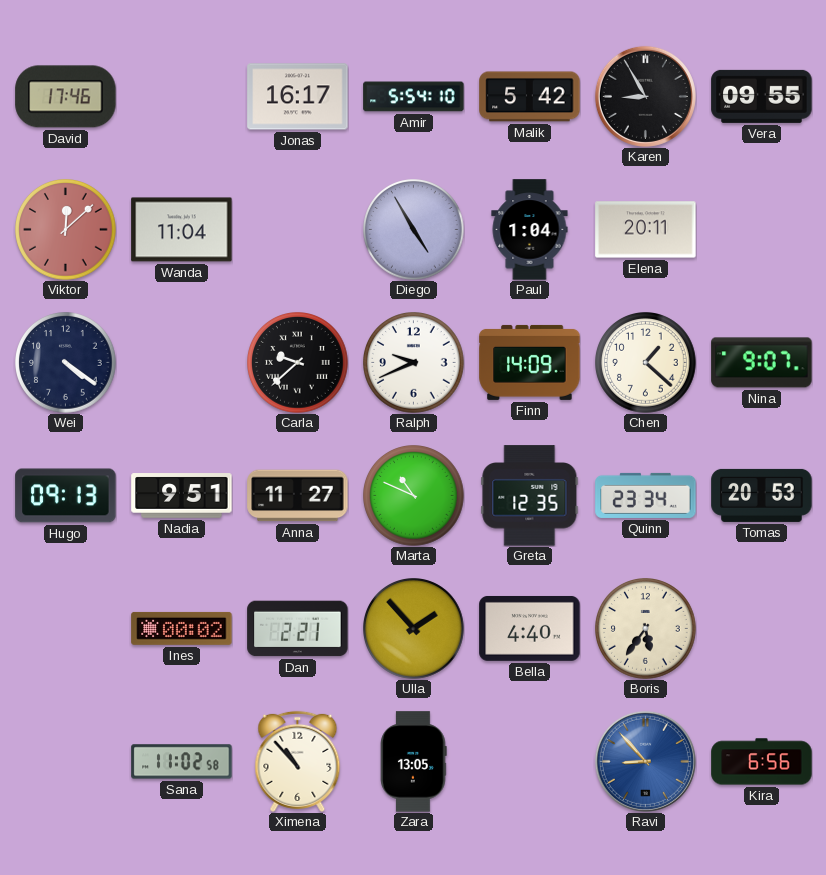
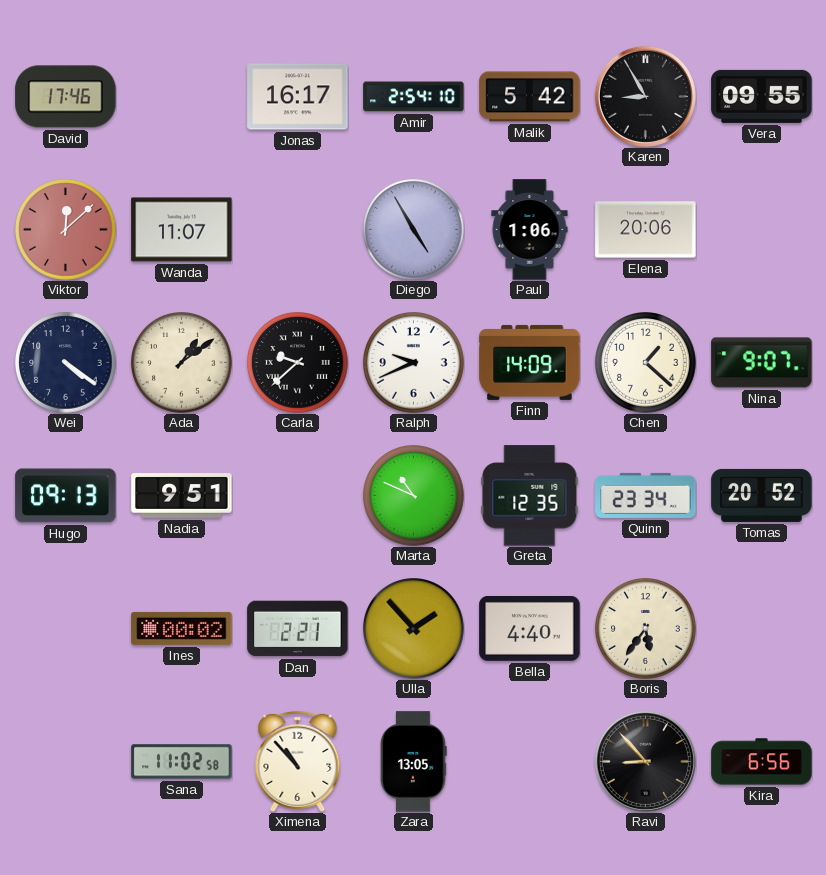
Amir: 5:54 -> 2:54
Wanda: 11:04 -> 11:07
Paul: 1:04 -> 1:06
Elena: 20:11 -> 20:06
Ada: none -> 1:09
Anna: 11:27 -> none
Tomas: 20:53 -> 20:52
Ravi dial: blue -> black
